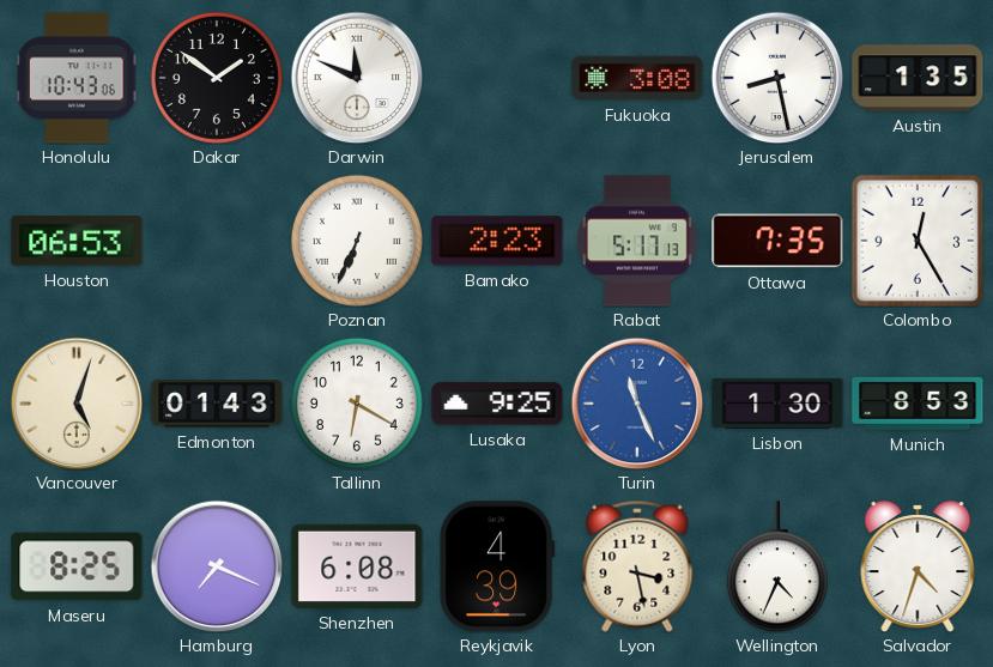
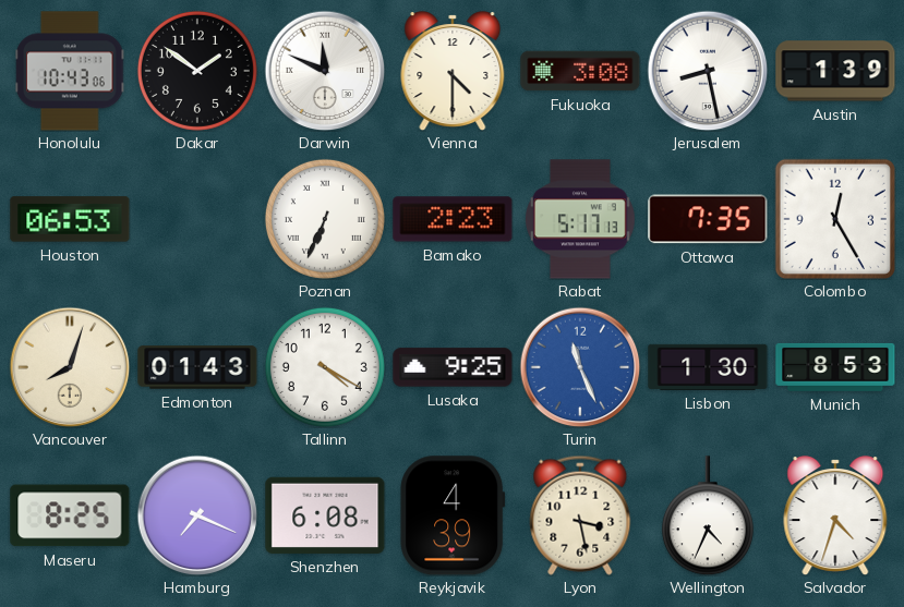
Vienna: none -> 4:30
Austin: 1:35 -> 1:39
Vancouver: 5:03 -> 8:03
Tallinn: 6:20 -> 4:20
